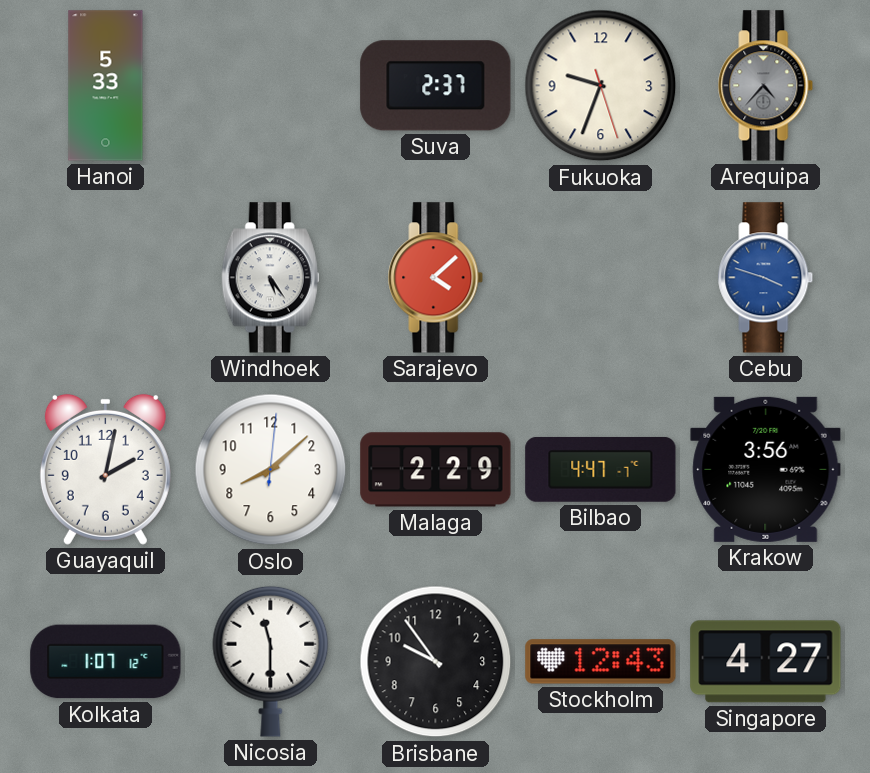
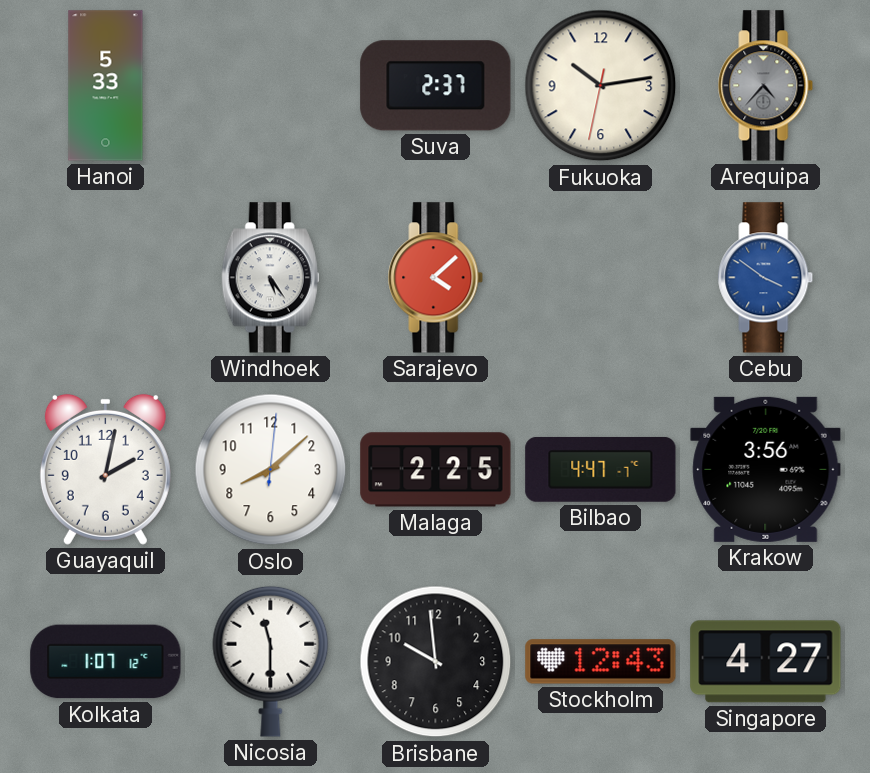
Fukuoka: 9:33 -> 10:13
Cebu: 3:48 -> 3:51
Malaga: 2:29 -> 2:25
Brisbane: 9:54 -> 9:59
